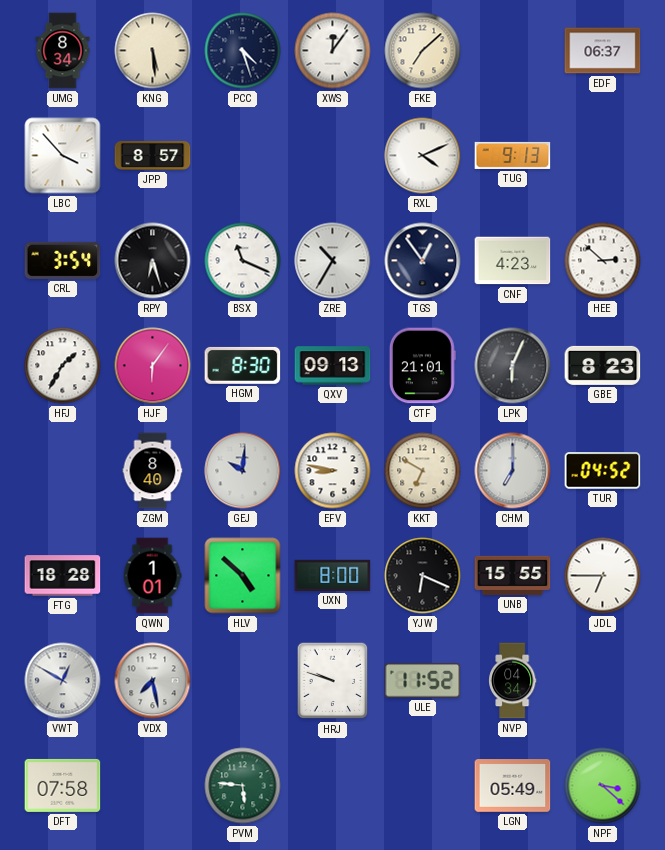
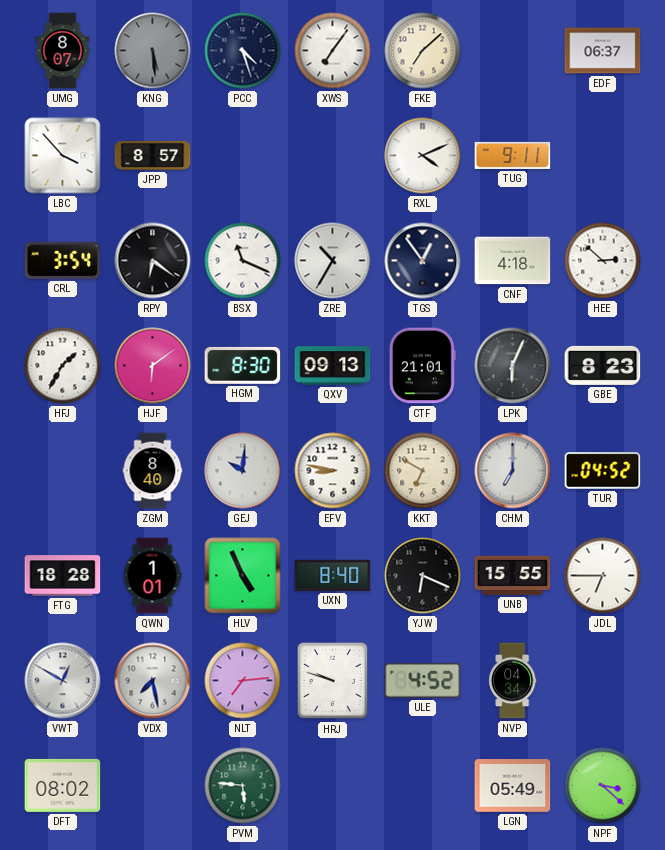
UMG: 8:34 -> 8:07
KNG dial: cream -> grey
XWS: 12:06 -> 7:06
TUG: 9:13 -> 9:11
RPY: 6:27 -> 6:21
CNF: 4:23 -> 4:18
HJF: 6:06 -> 6:09
HLV: 4:52 -> 4:56
UXN: 8:00 -> 8:40
NLT: none -> 7:14
ULE: 11:52 -> 4:52
DFT: 07:58 -> 08:02
